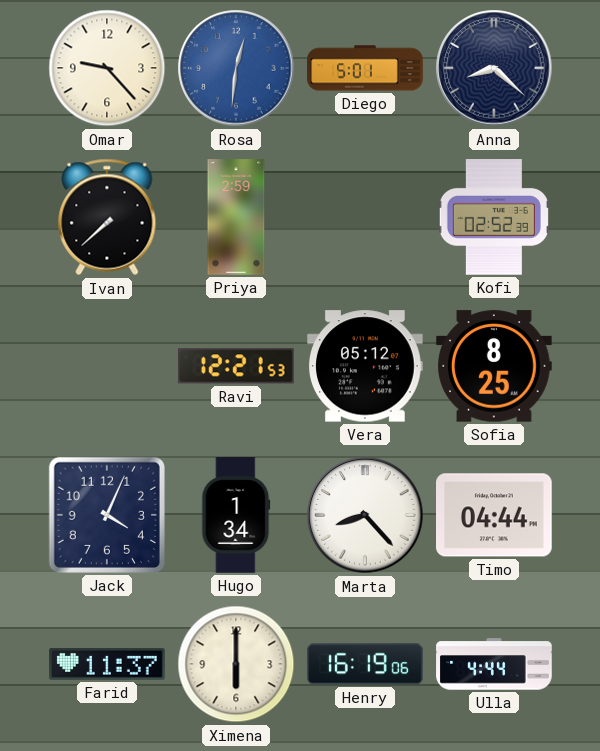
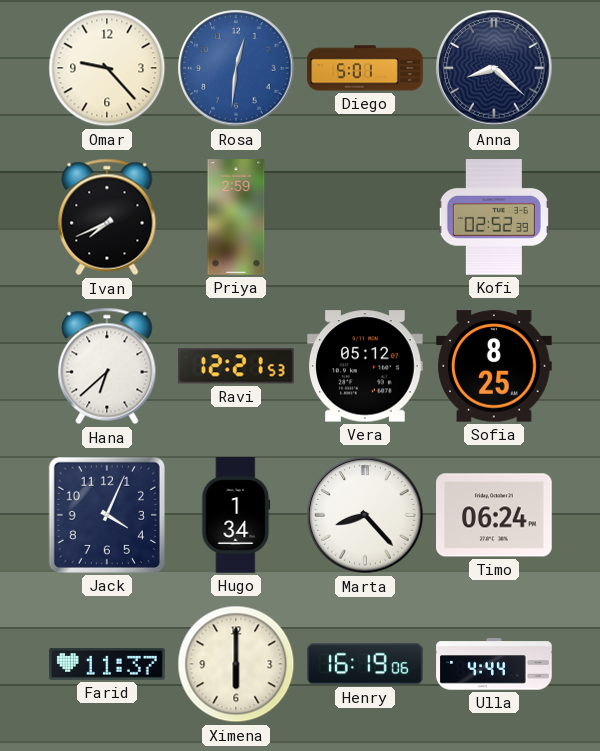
Ivan: 7:38 -> 7:41
Hana: none -> 6:38
Timo: 04:44 -> 06:24
